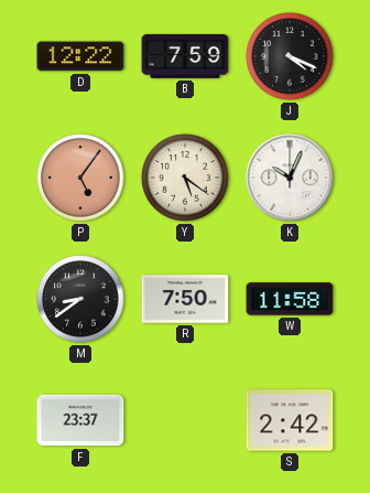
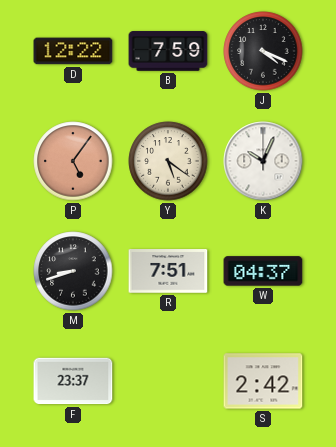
M: 8:39 -> 8:42
R: 7:50 -> 7:51
W: 11:58 -> 04:37
